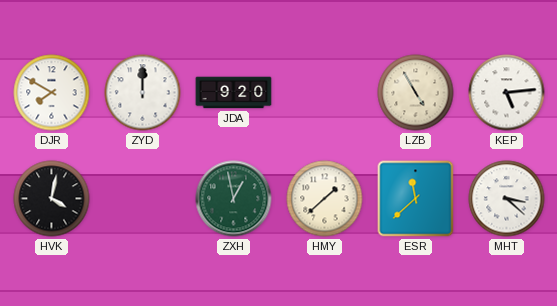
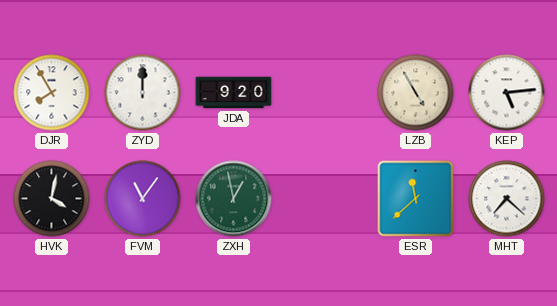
DJR: 7:50 -> 7:55
FVM: none -> 11:06
HMY: 1:38 -> none
MHT: 3:22 -> 7:22
